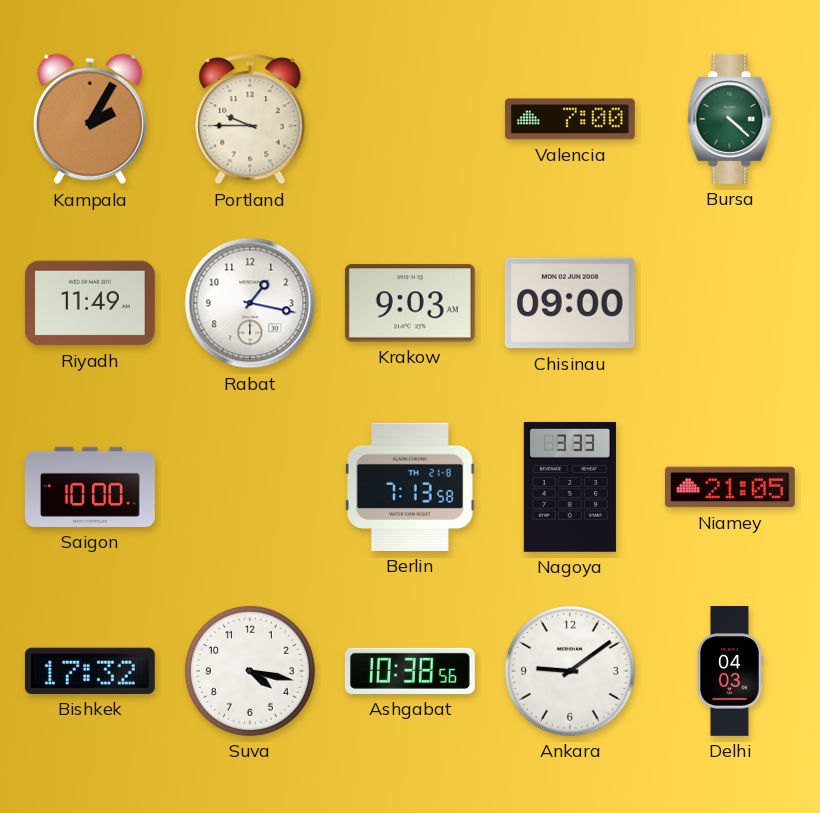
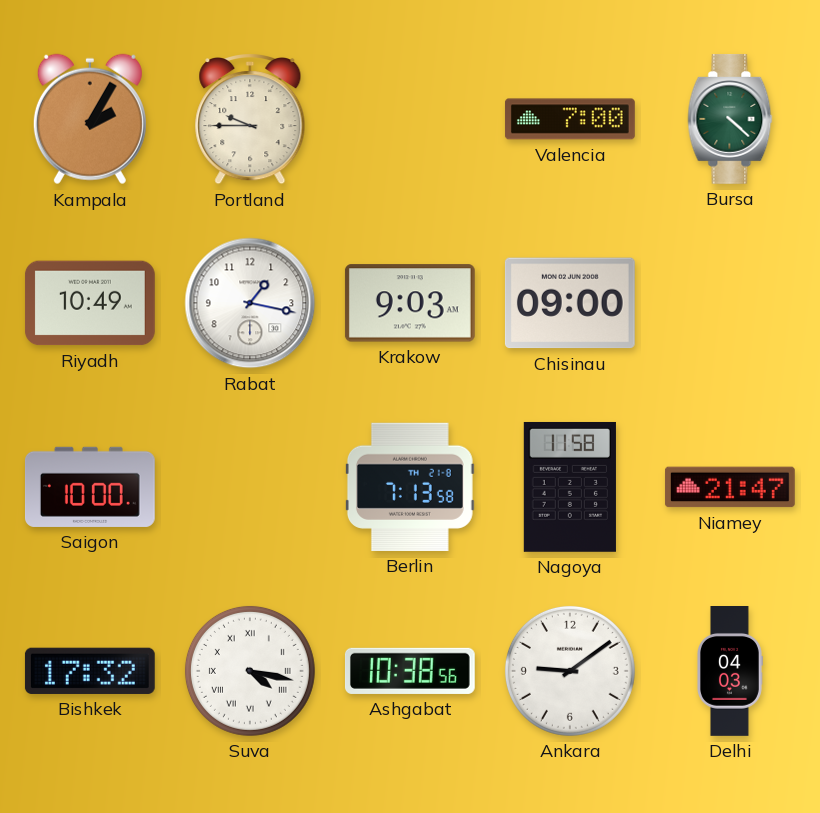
Riyadh: 11:49 -> 10:49
Nagoya: 3:33 -> 11:58
Niamey: 21:05 -> 21:47
Suva numerals: Arabic -> Roman
